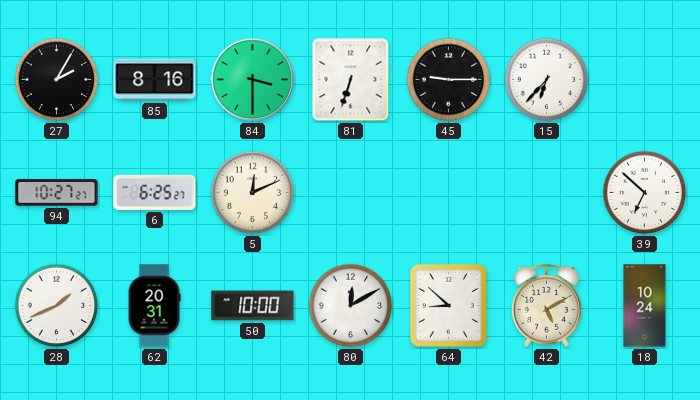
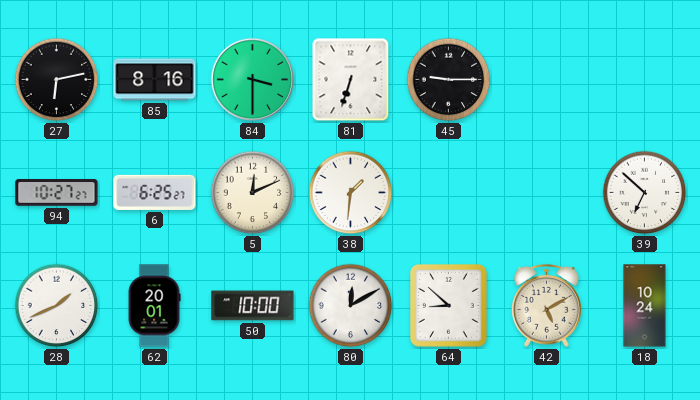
27: 2:05 -> 6:13
15: 6:37 -> none
38: none -> 1:31
62: 20:31 -> 20:01
